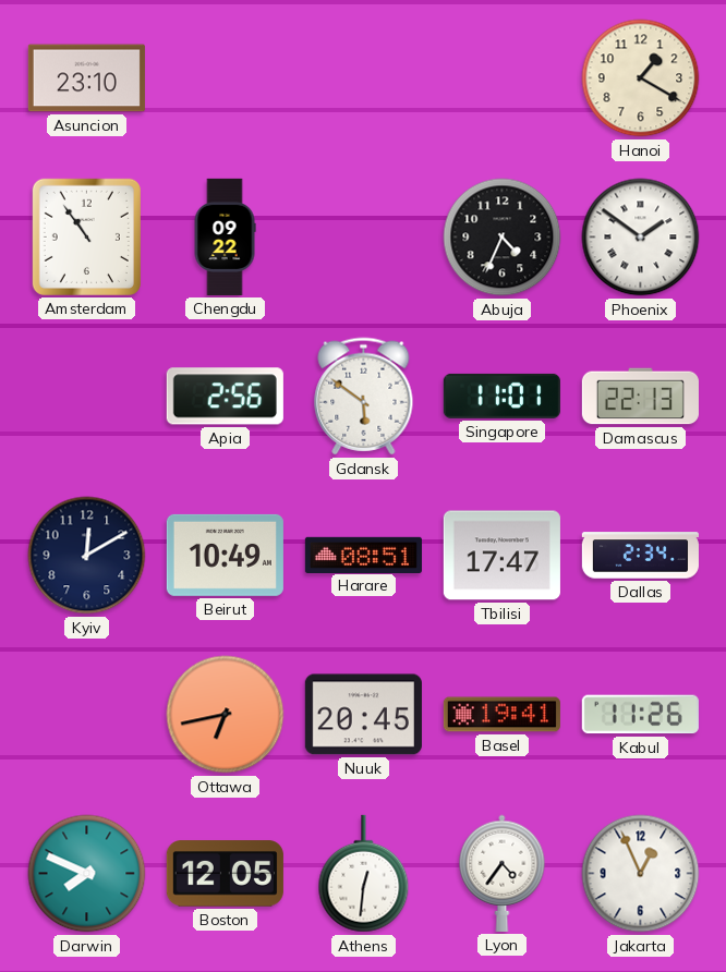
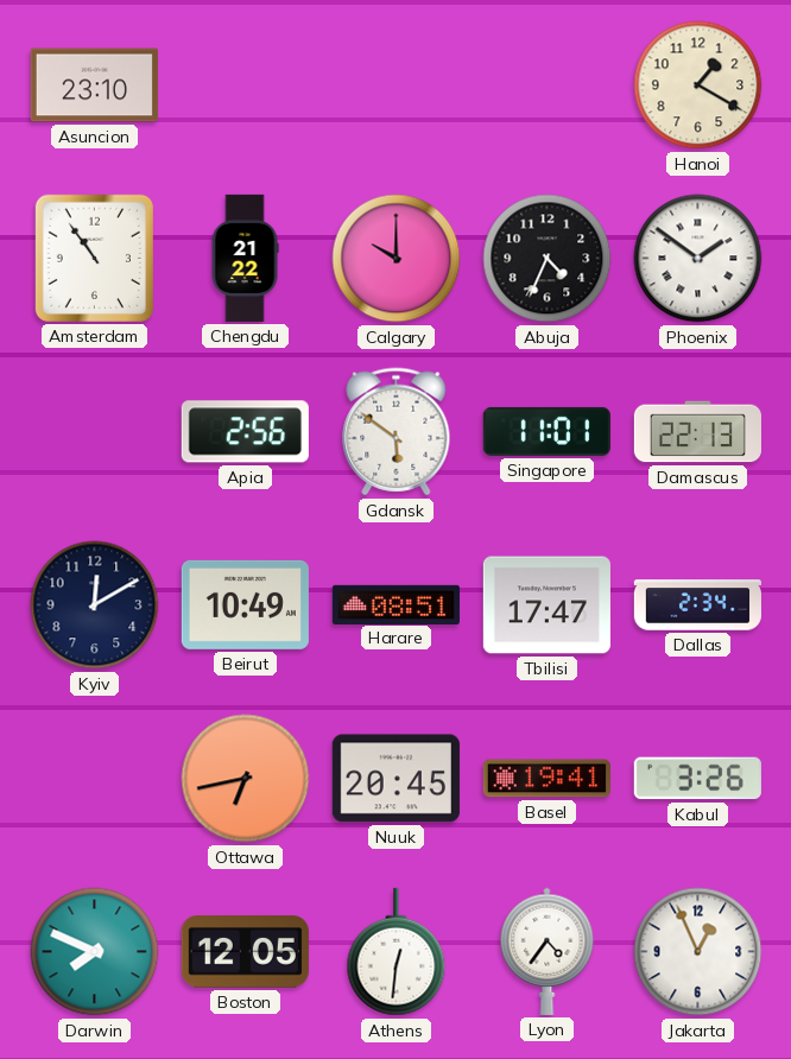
Chengdu: 09:22 -> 21:22
Calgary: none -> 10:00
Kabul: 11:26 -> 3:26
